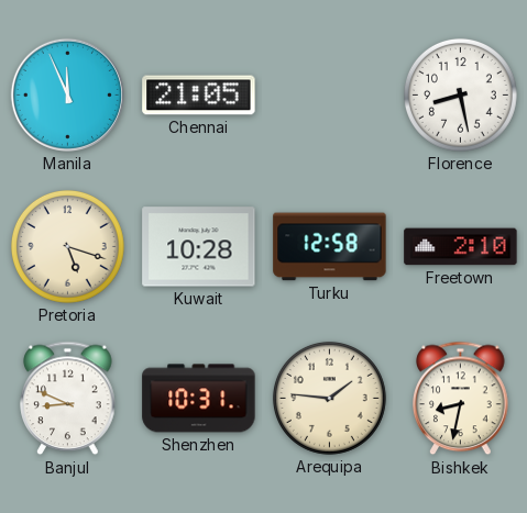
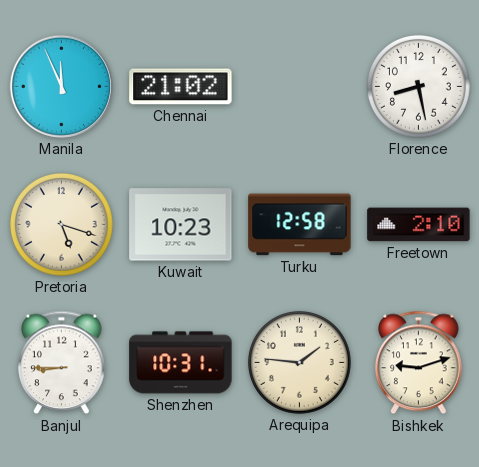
Chennai: 21:05 -> 21:02
Kuwait: 10:28 -> 10:23
Banjul: 8:49 -> 8:45
Bishkek: 8:32 -> 9:12
